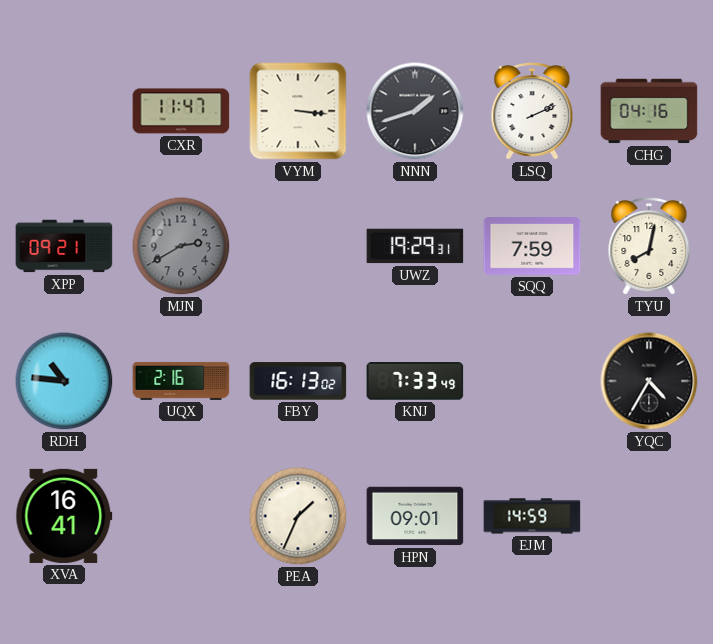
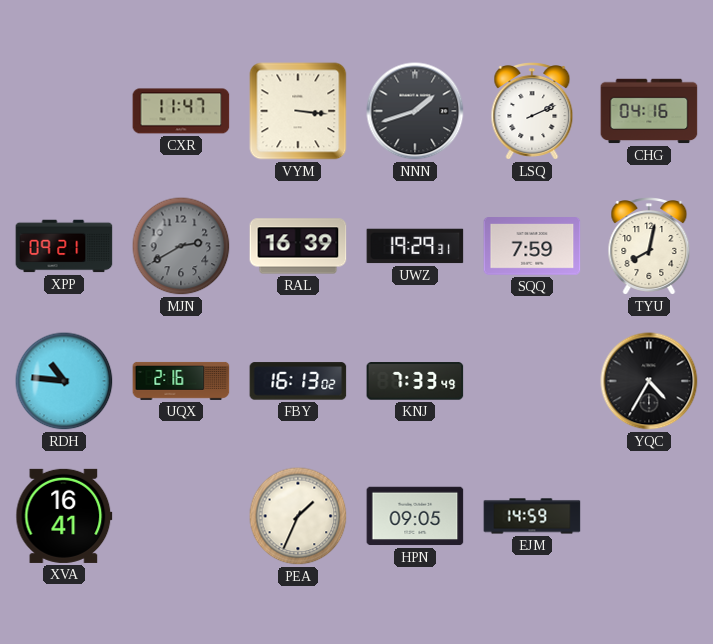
RAL: none -> 16:39
HPN: 09:01 -> 09:05
